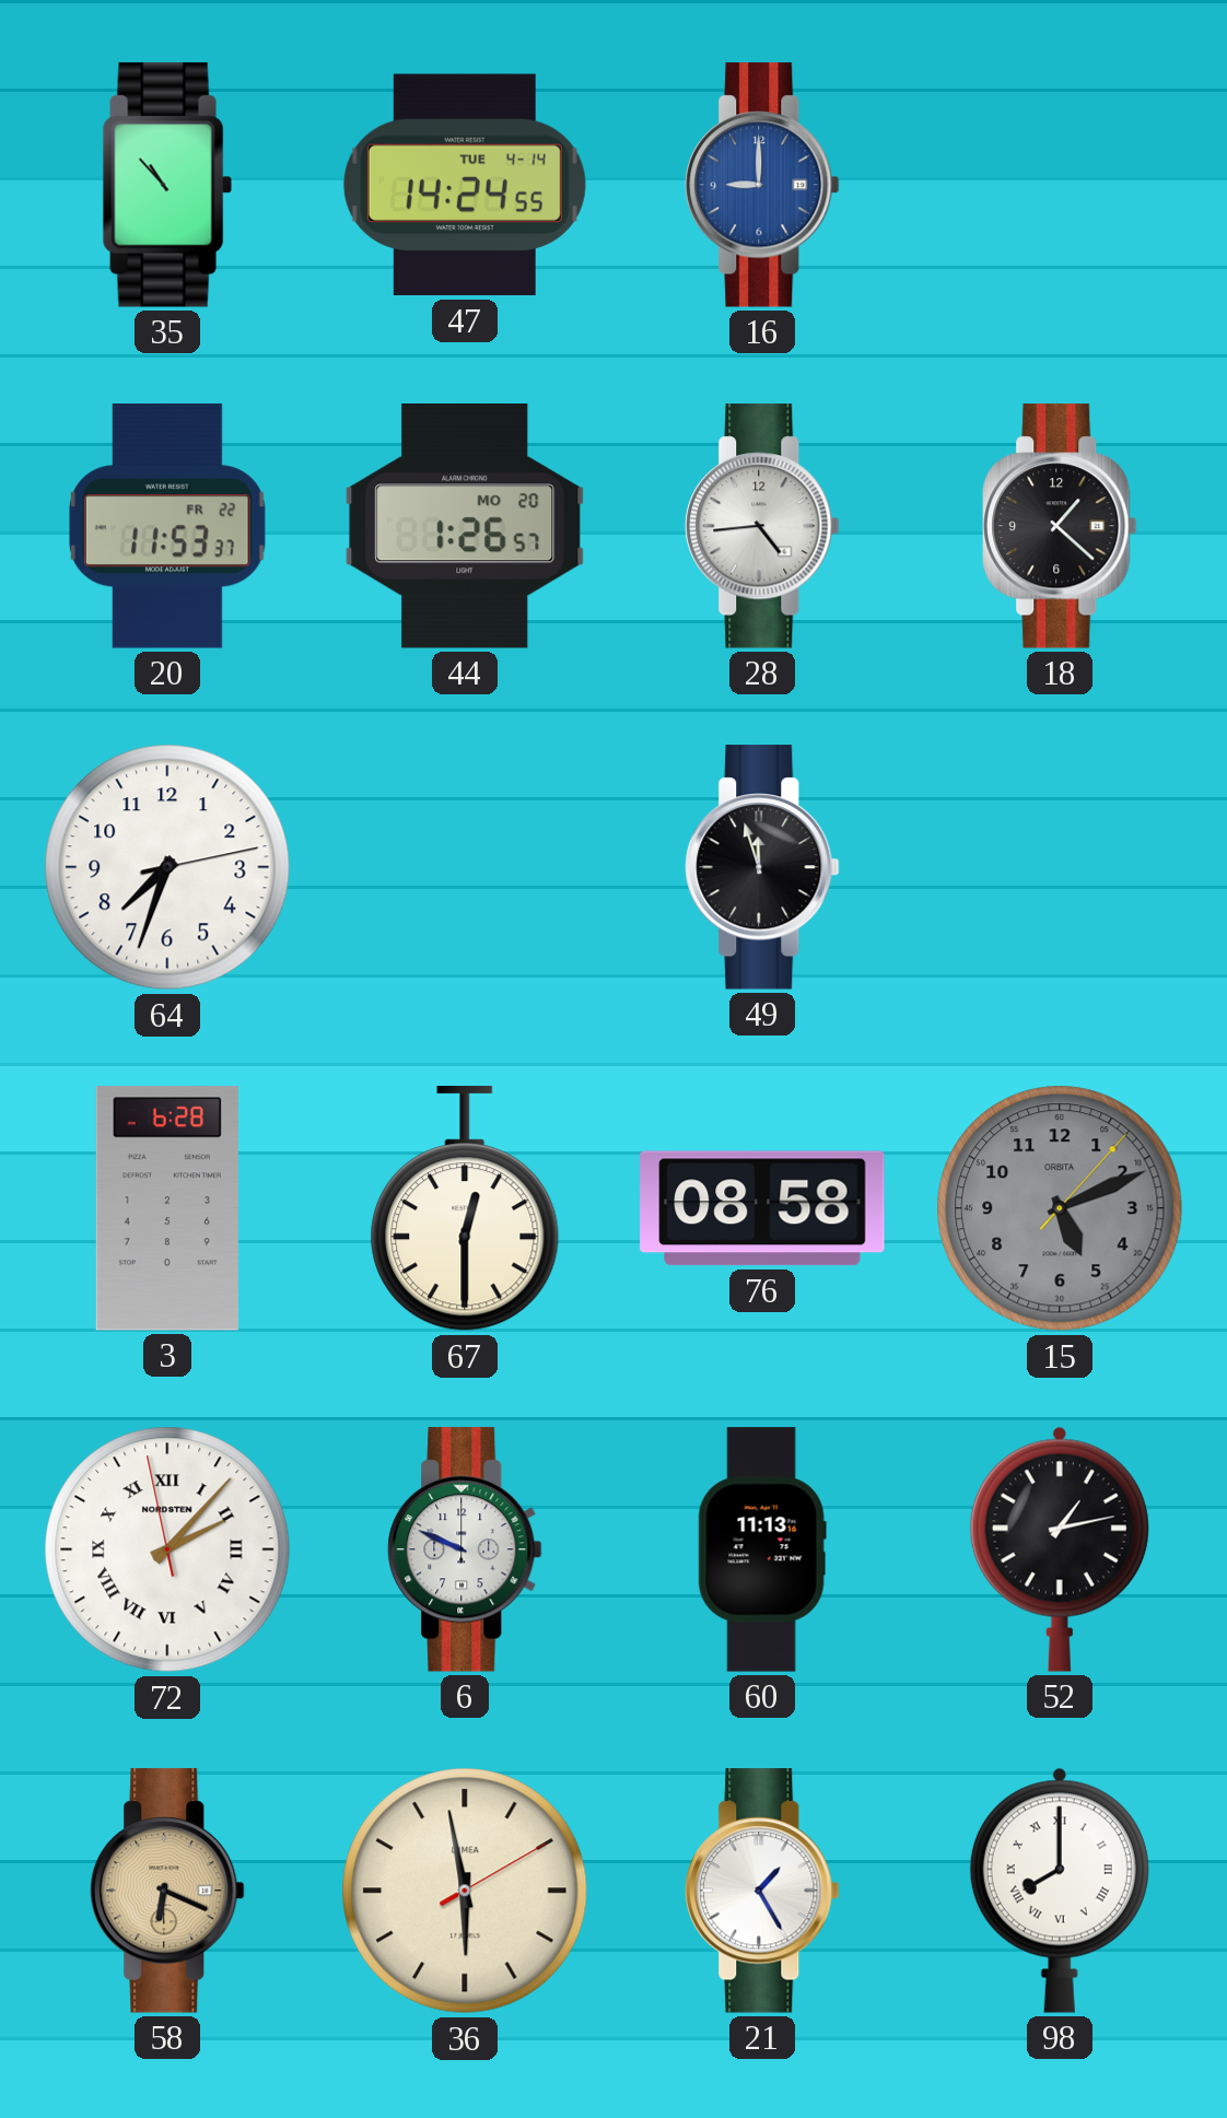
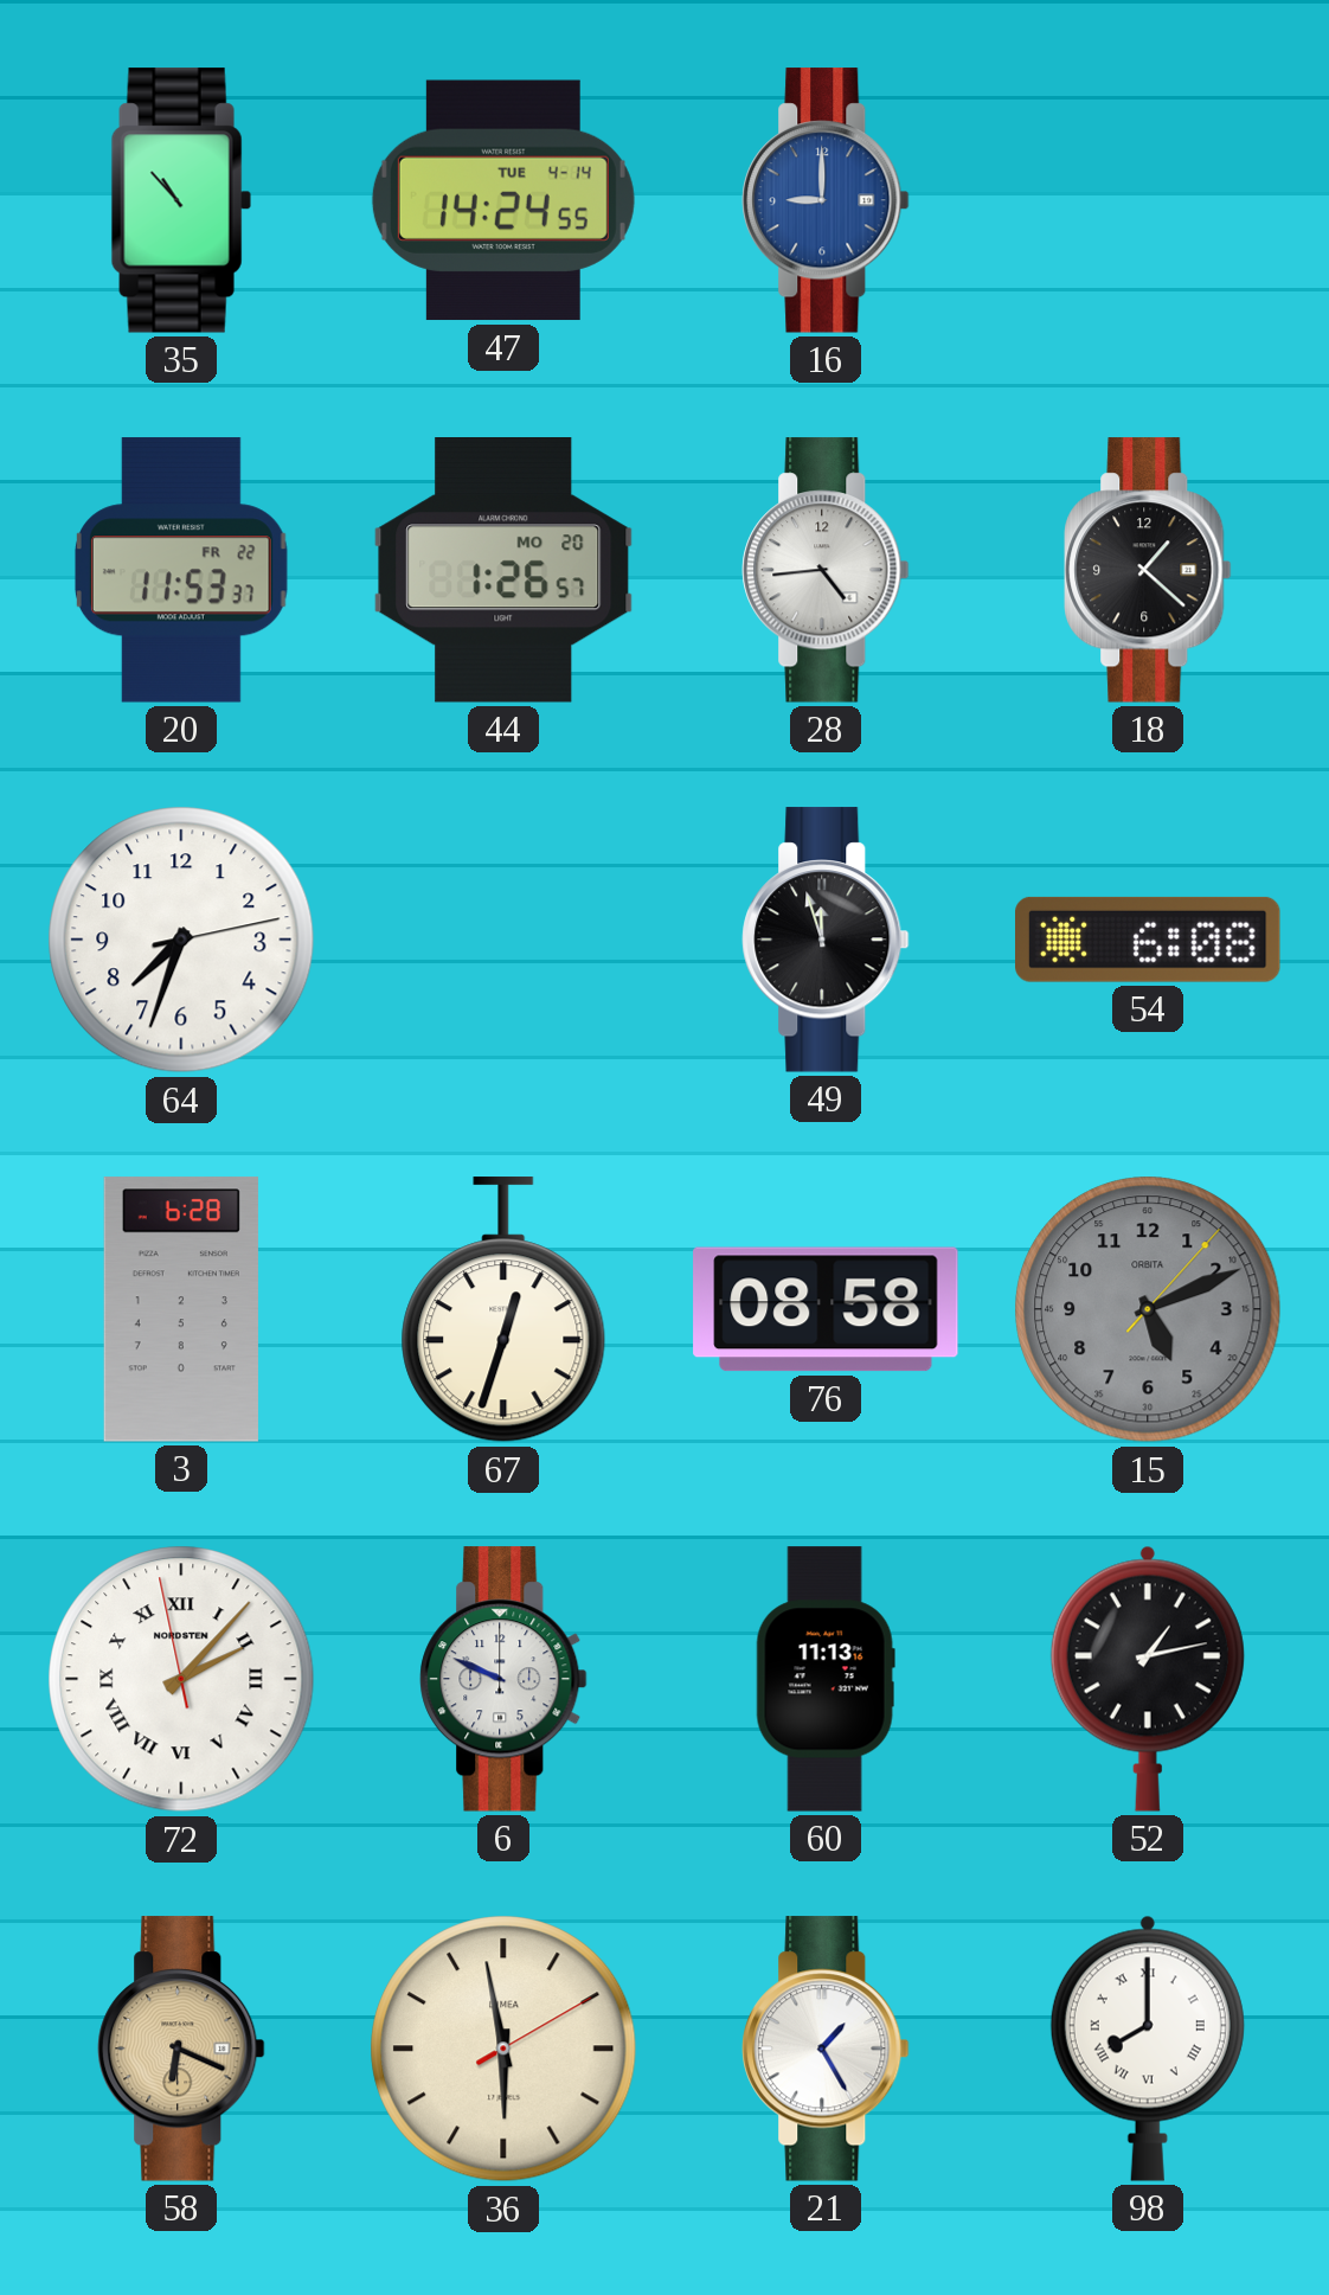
54: none -> 6:08
67: 12:30 -> 12:33
